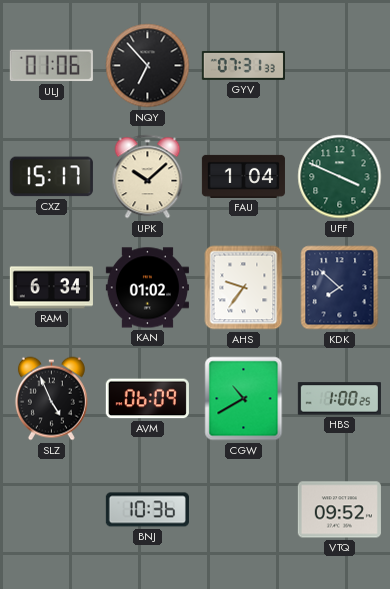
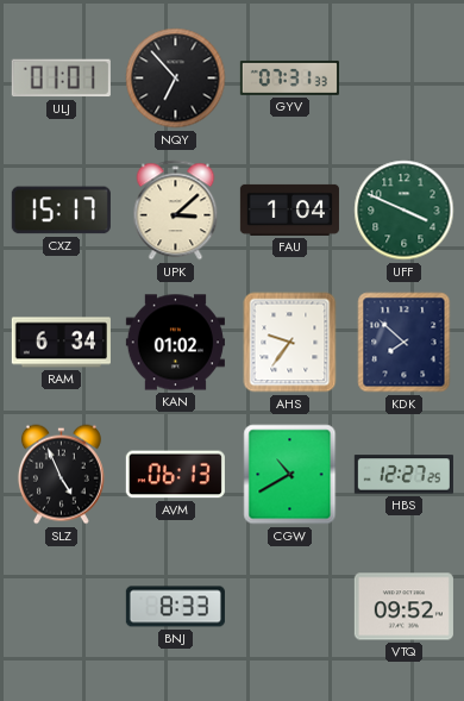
ULJ: 01:06 -> 01:01
UPK: 10:08 -> 3:08
AVM: 06:09 -> 06:13
HBS: 1:00 -> 12:27
BNJ: 10:36 -> 8:33
